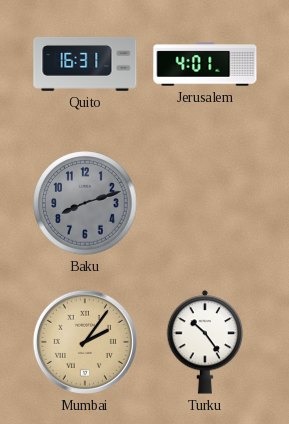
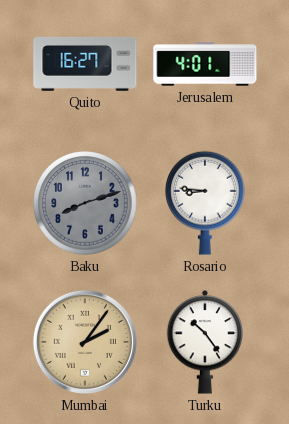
Quito: 16:31 -> 16:27
Rosario: none -> 8:46
